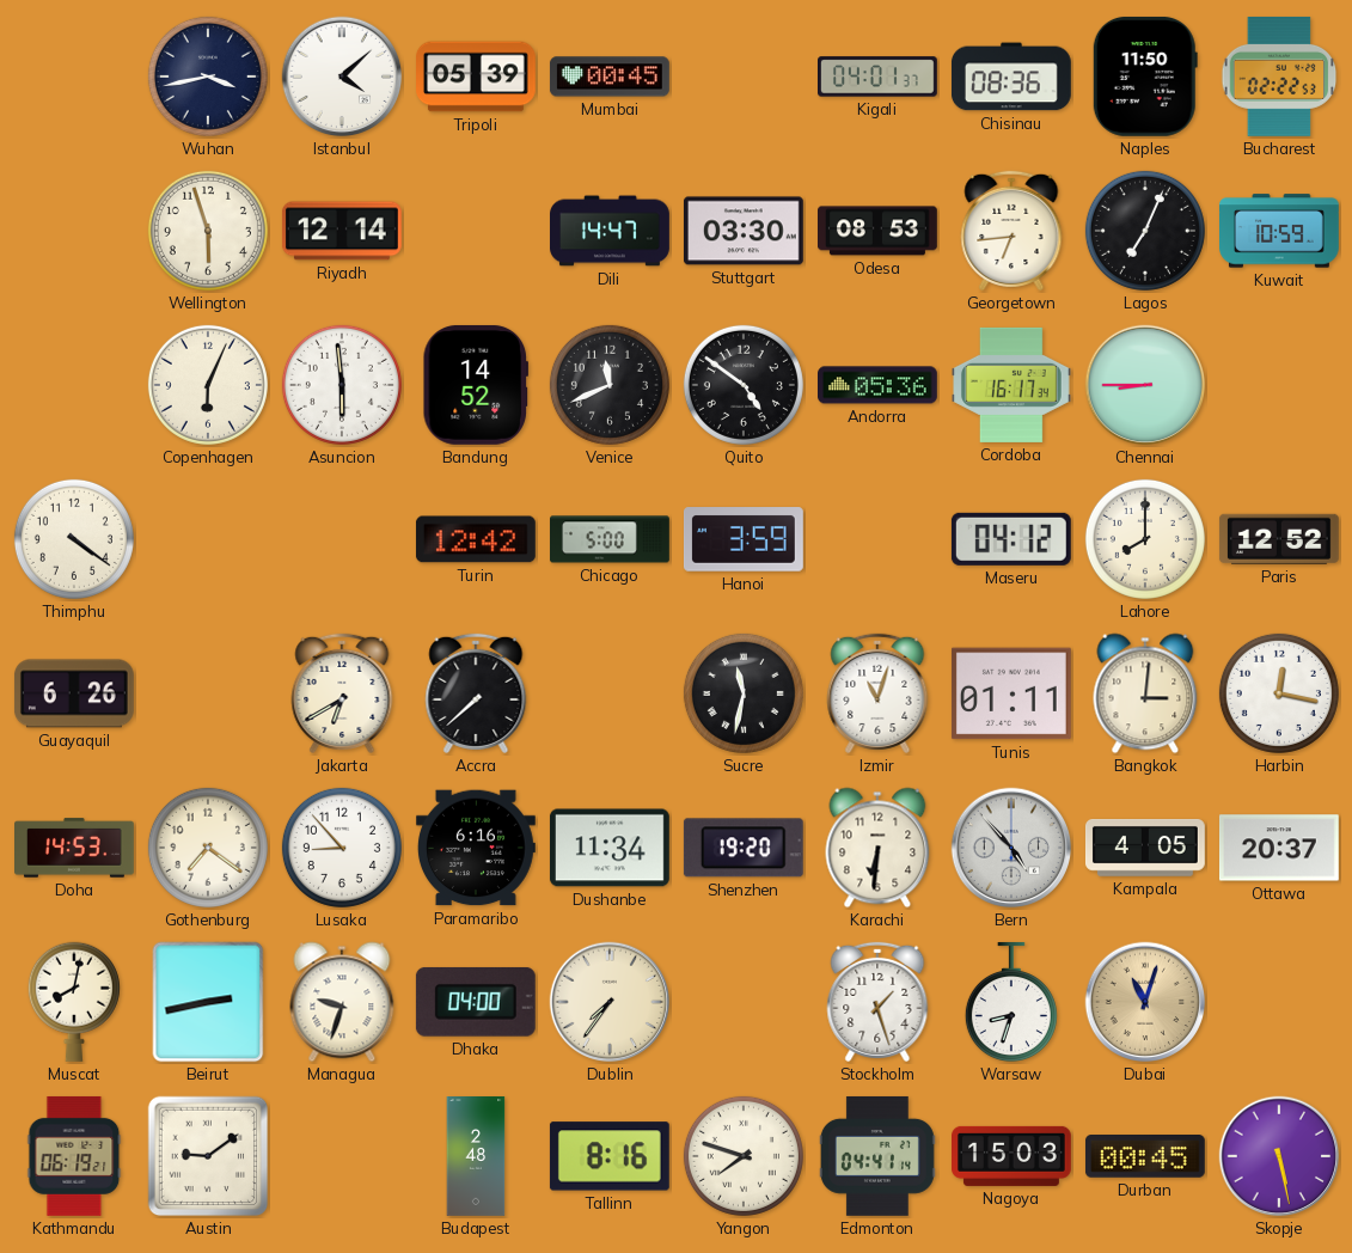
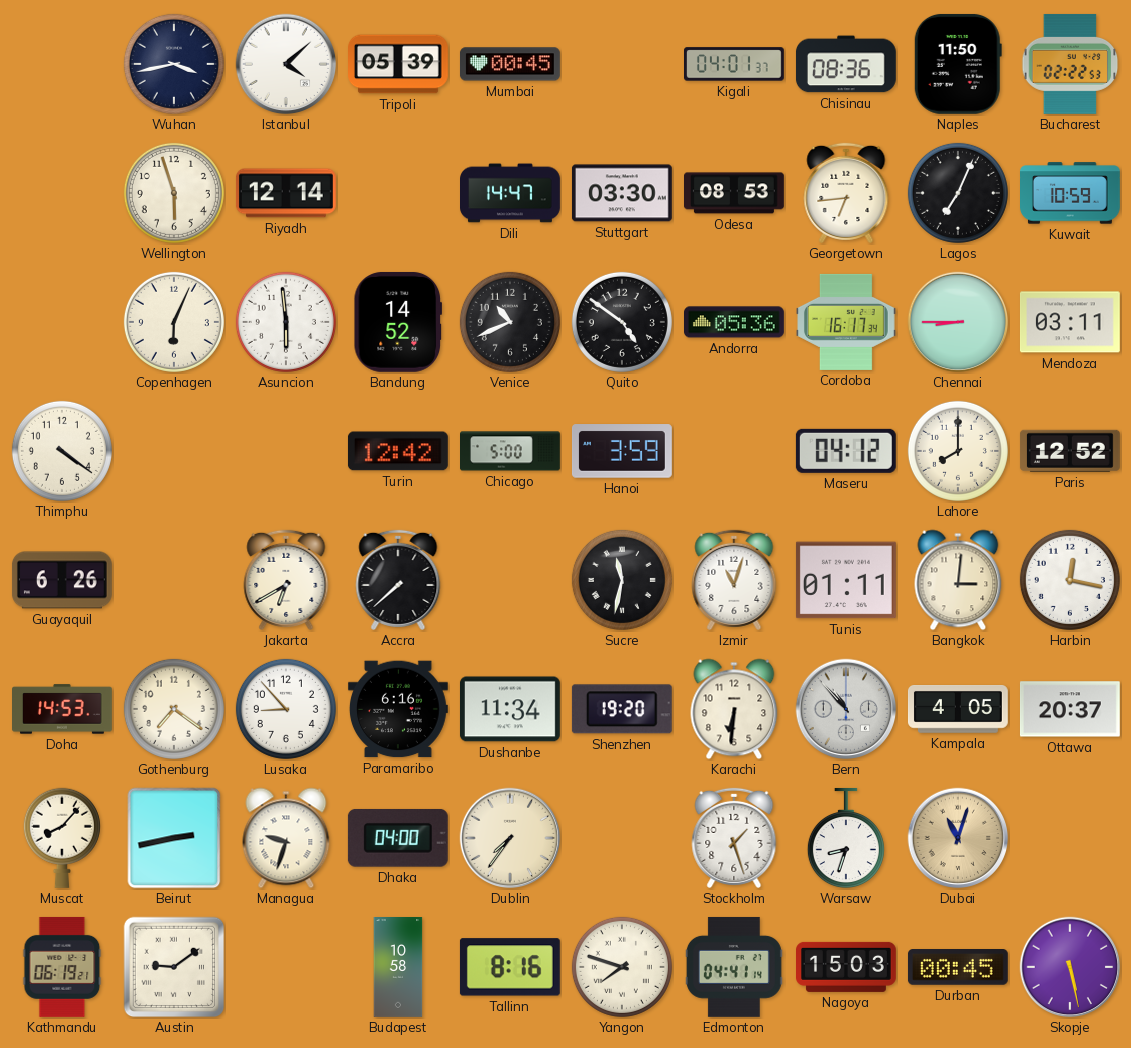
Venice: 11:41 -> 10:41
Mendoza: none -> 03:11
Bern: 4:53 -> 10:53
Muscat: 8:02 -> 8:07
Budapest: 2:48 -> 10:58
